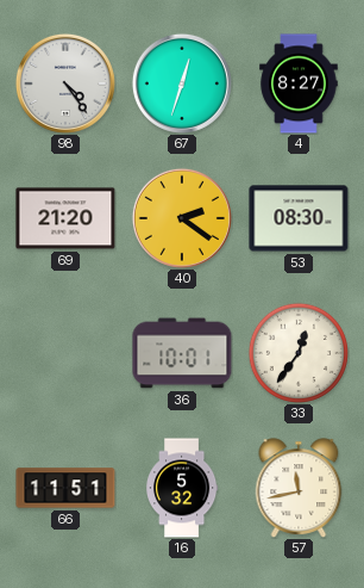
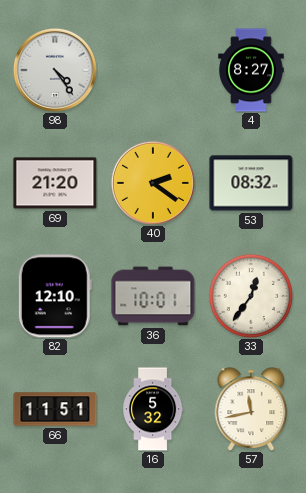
67: 12:33 -> none
53: 08:30 -> 08:32
82: none -> 12:10
